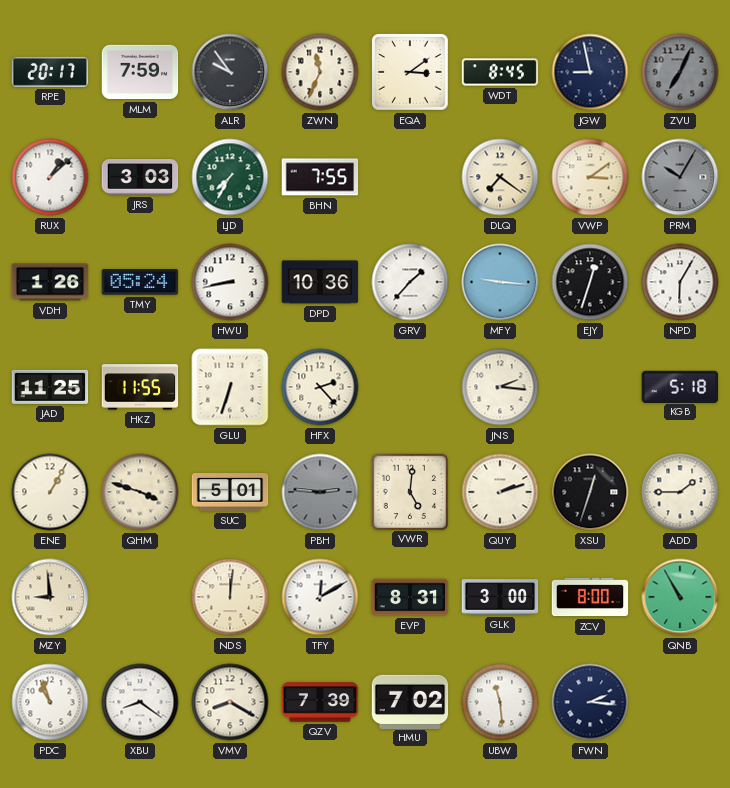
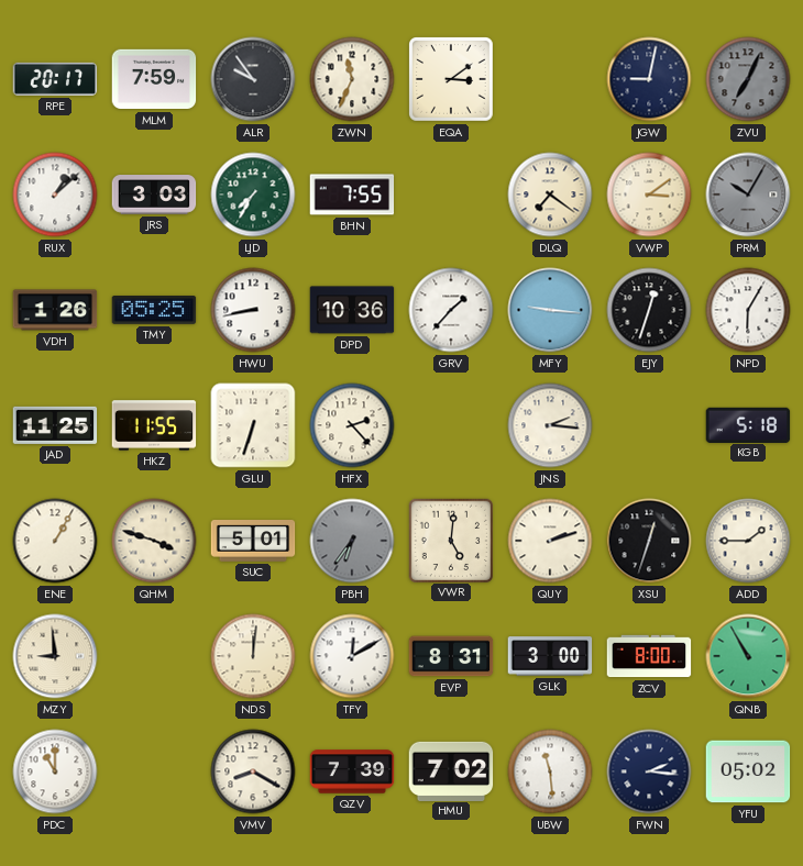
WDT: 8:45 -> none
JGW: 8:58 -> 9:02
TMY: 05:24 -> 05:25
PBH: 2:46 -> 6:36
PDC: 10:57 -> 11:00
XBU: 8:21 -> none
YFU: none -> 05:02
